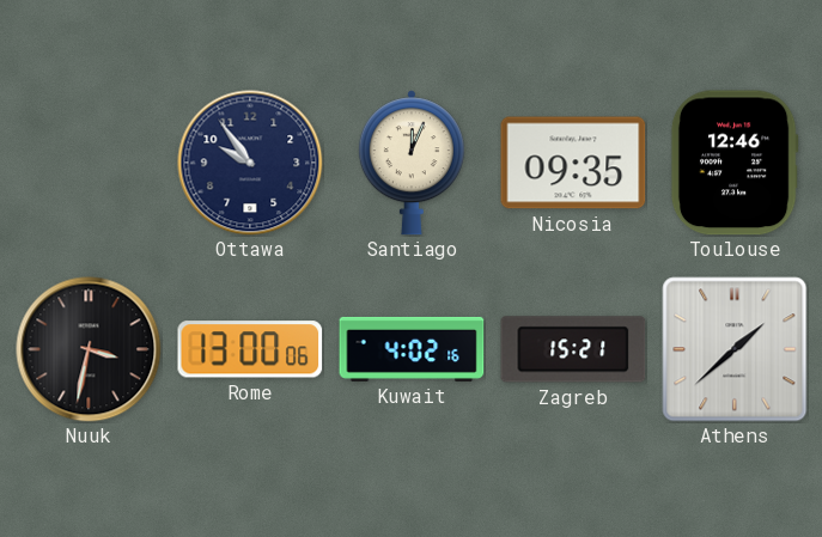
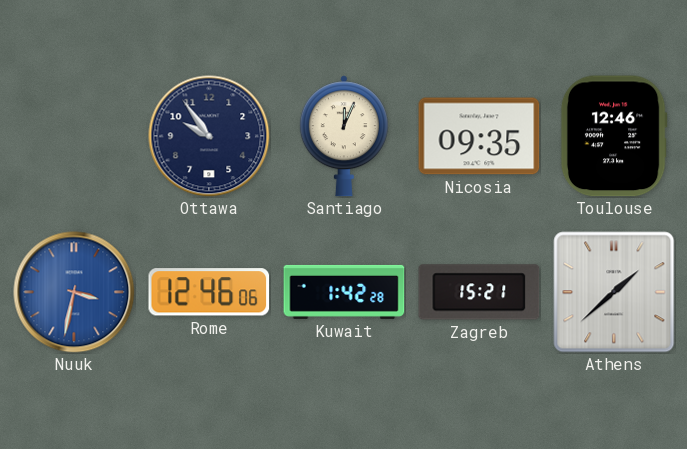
Nuuk dial: black -> blue
Rome: 13:00 -> 12:46
Kuwait: 4:02 -> 1:42
